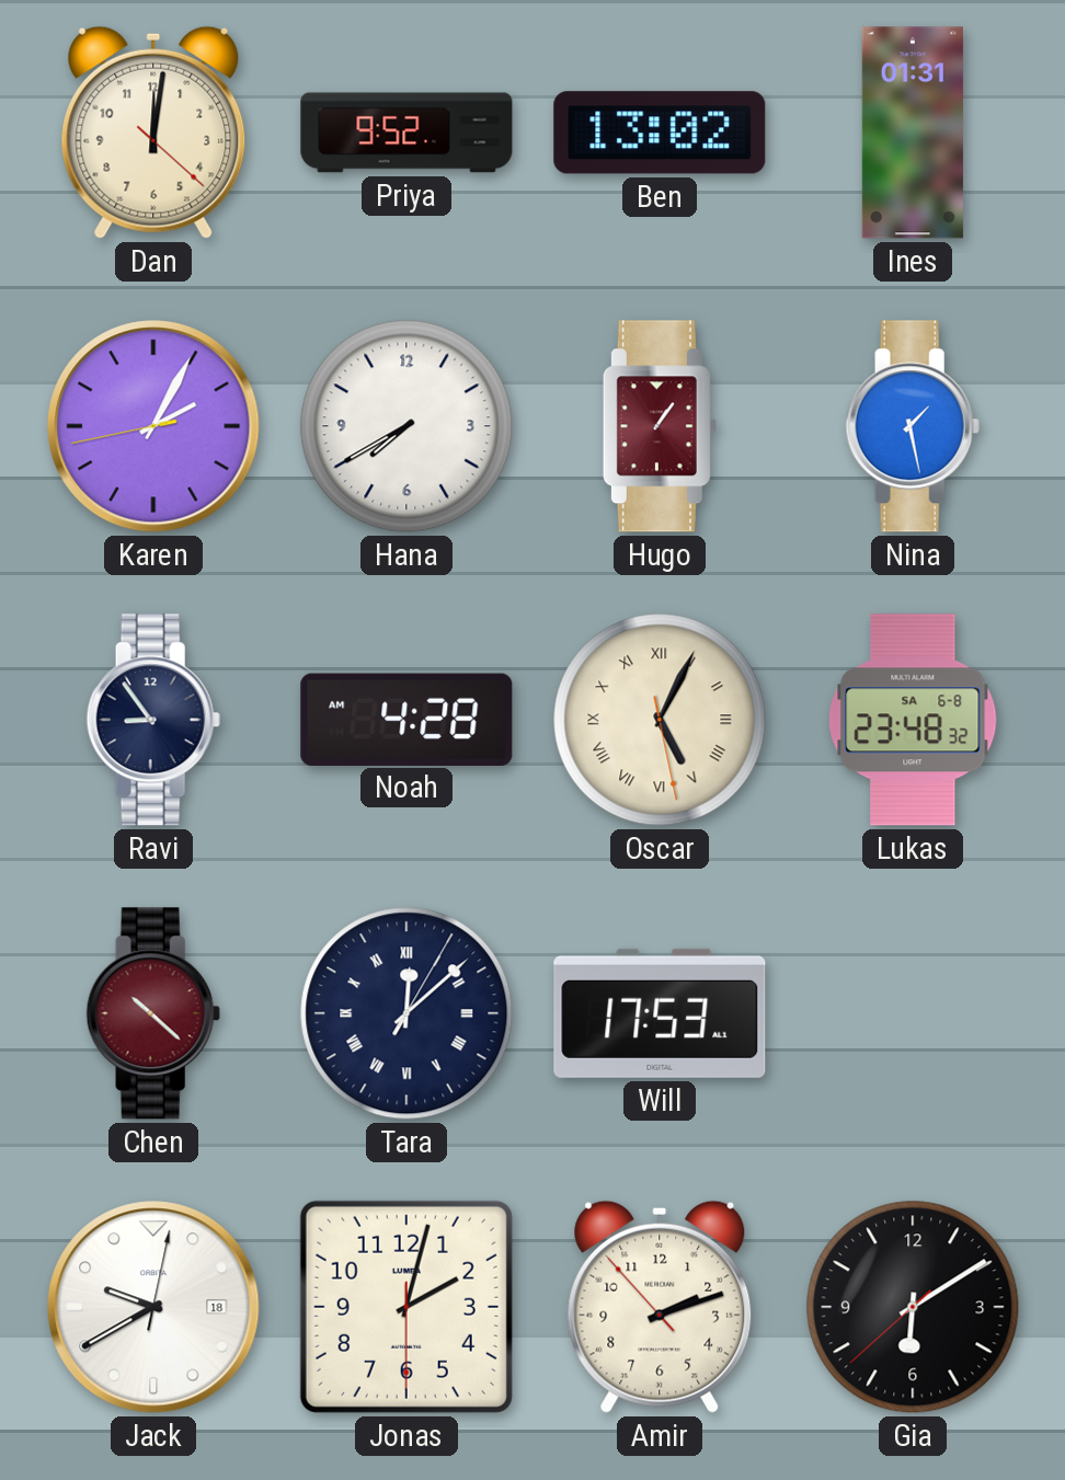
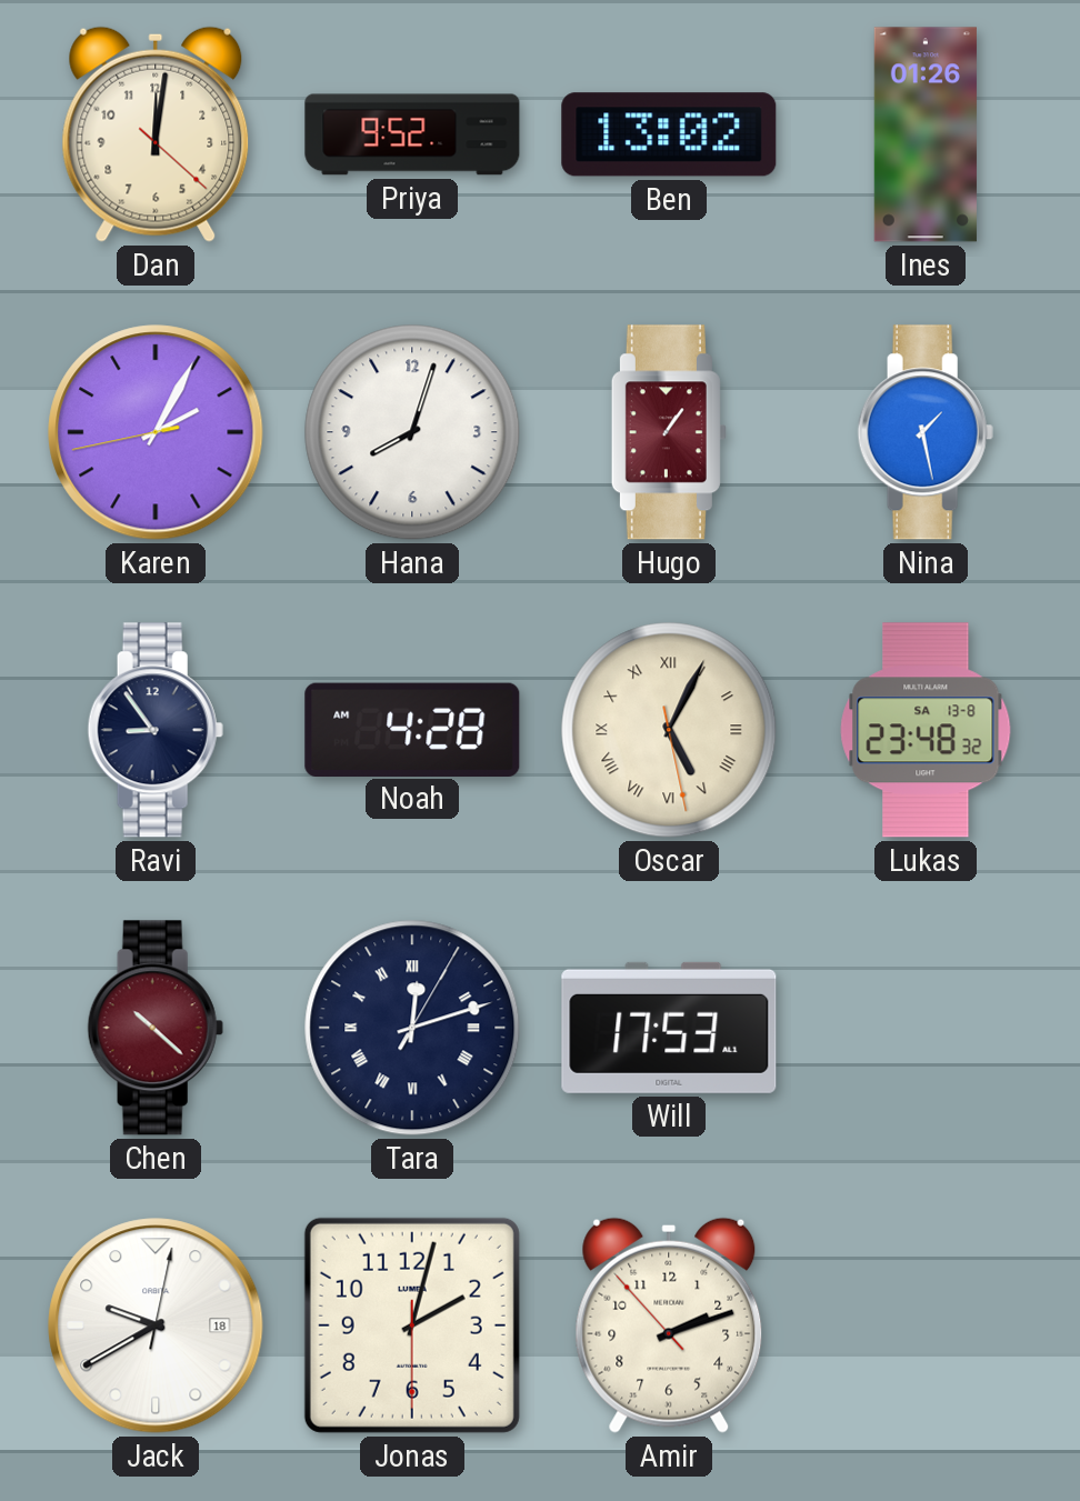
Ines: 01:31 -> 01:26
Hana: 7:40 -> 8:03
Lukas date: SA 6-8 -> SA 13-8
Tara: 12:08 -> 12:12
Gia: 6:09 -> none
